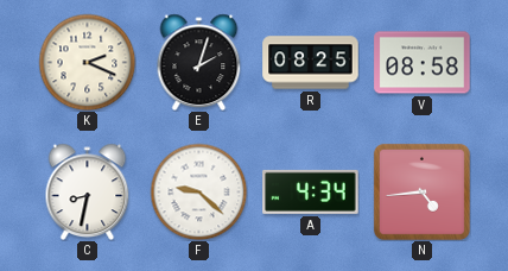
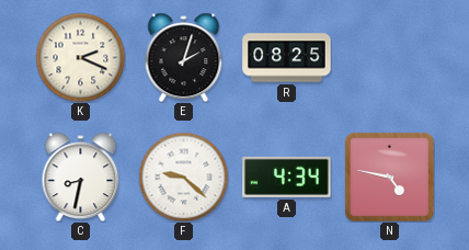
V: 08:58 -> none
N: 4:44 -> 4:47
